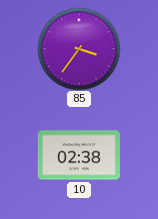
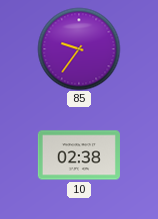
85: 3:36 -> 9:36
